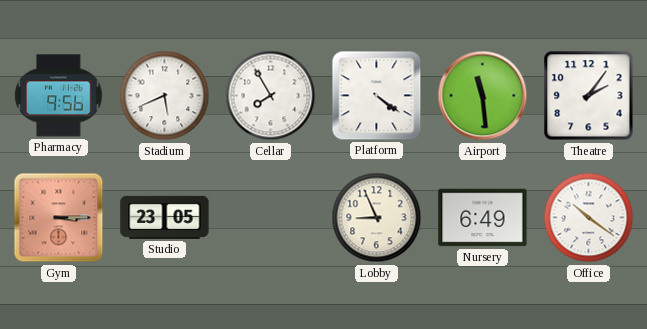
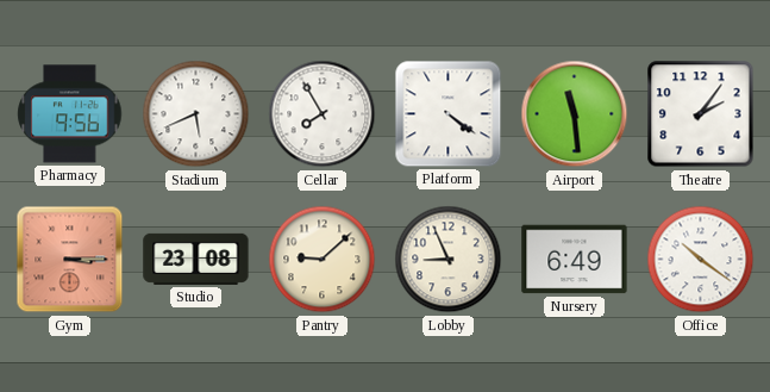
Studio: 23:05 -> 23:08
Pantry: none -> 9:08
